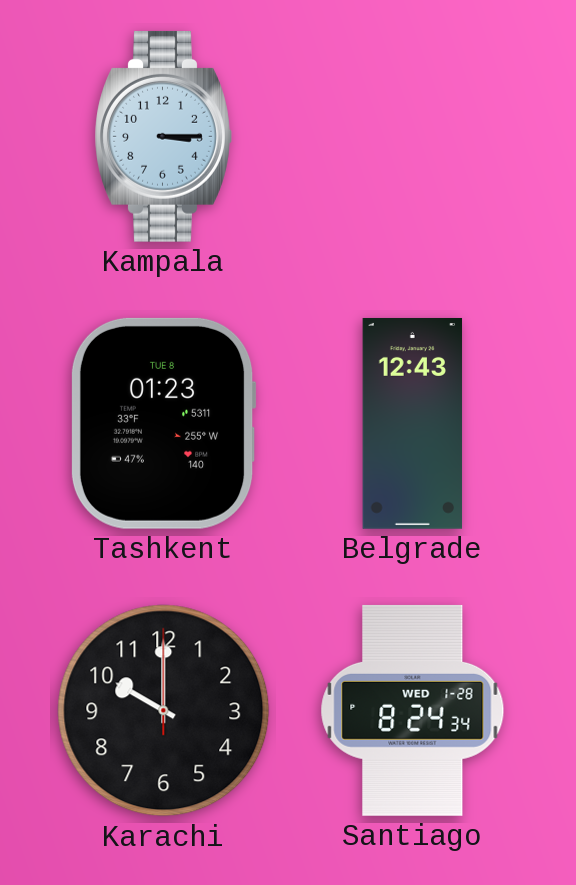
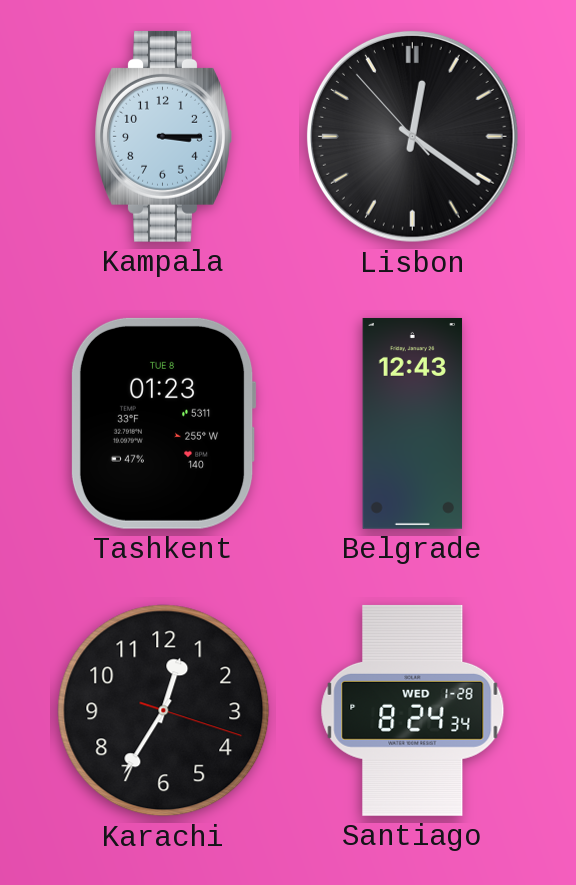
Lisbon: none -> 12:20
Karachi: 10:00 -> 12:35
